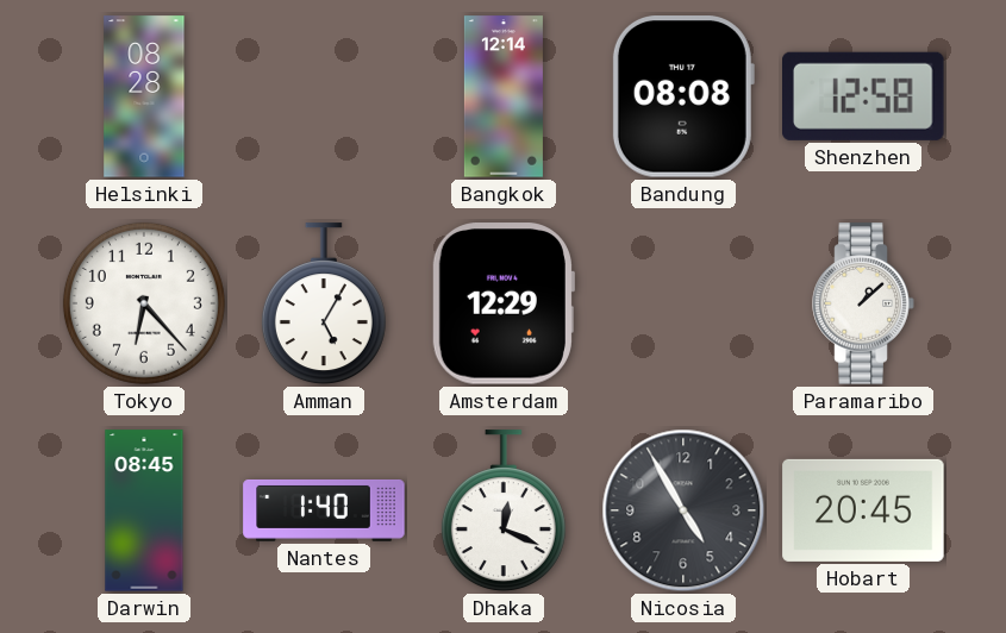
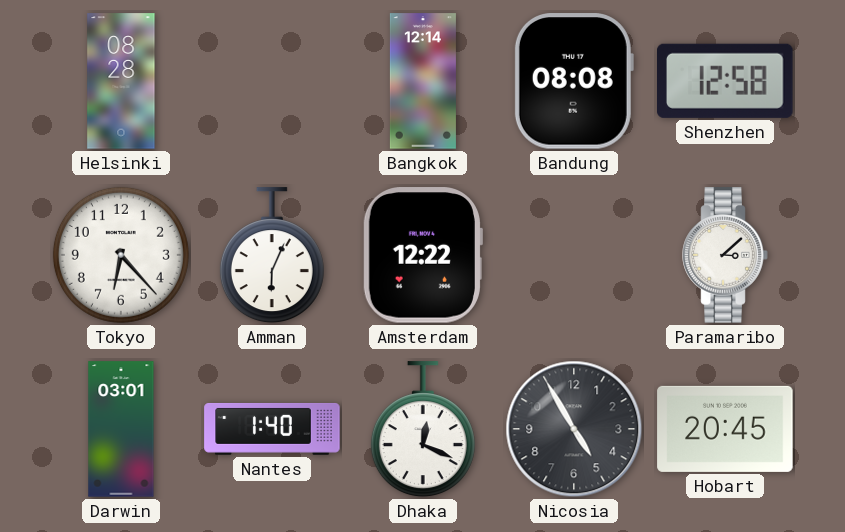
Amman: 5:05 -> 6:04
Amsterdam: 12:29 -> 12:22
Paramaribo: 1:08 -> 3:08
Darwin: 08:45 -> 03:01
